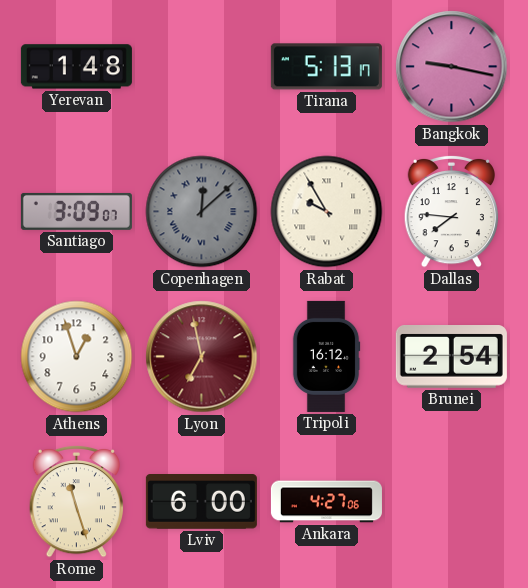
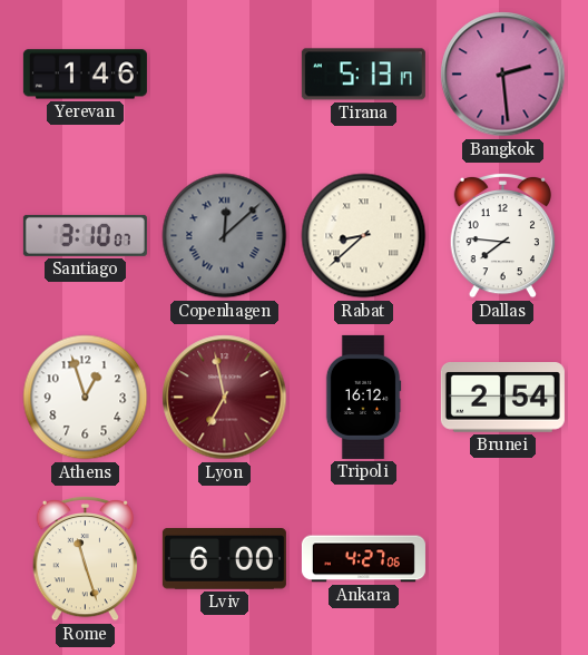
Yerevan: 1:48 -> 1:46
Bangkok: 9:17 -> 2:29
Santiago: 3:09 -> 3:10
Rabat: 9:55 -> 8:38
